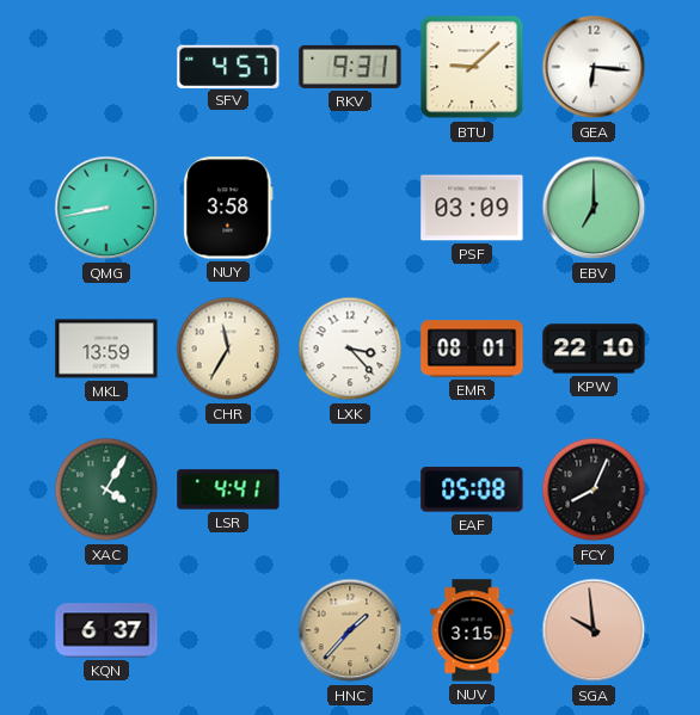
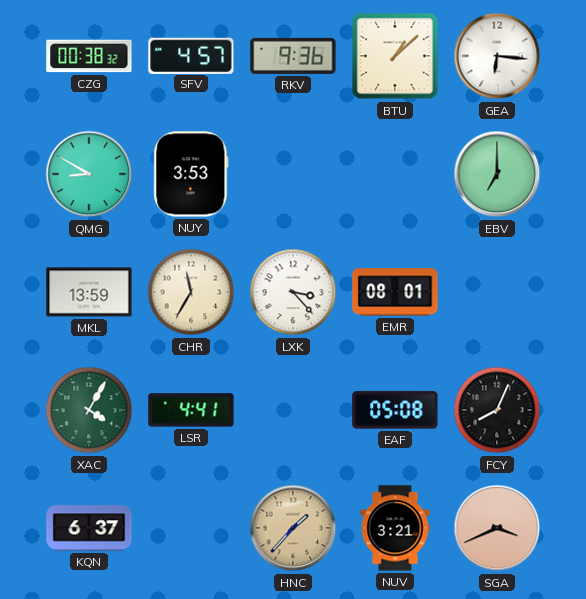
CZG: none -> 00:38
RKV: 9:31 -> 9:36
BTU: 9:08 -> 1:08
QMG: 8:43 -> 8:50
NUY: 3:58 -> 3:53
PSF: 03:09 -> none
KPW: 22:10 -> none
NUV: 3:15 -> 3:21
SGA: 9:59 -> 3:41
